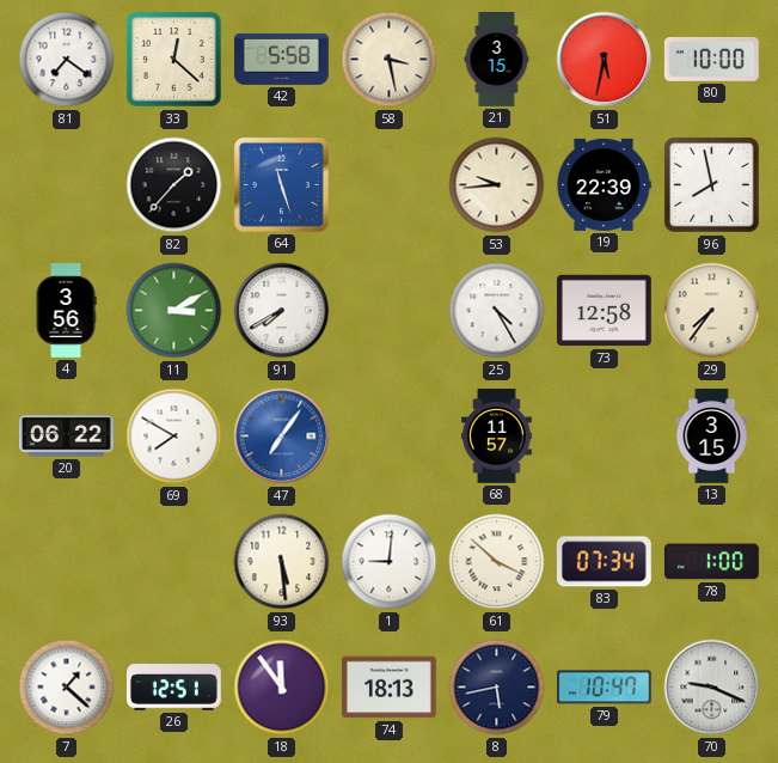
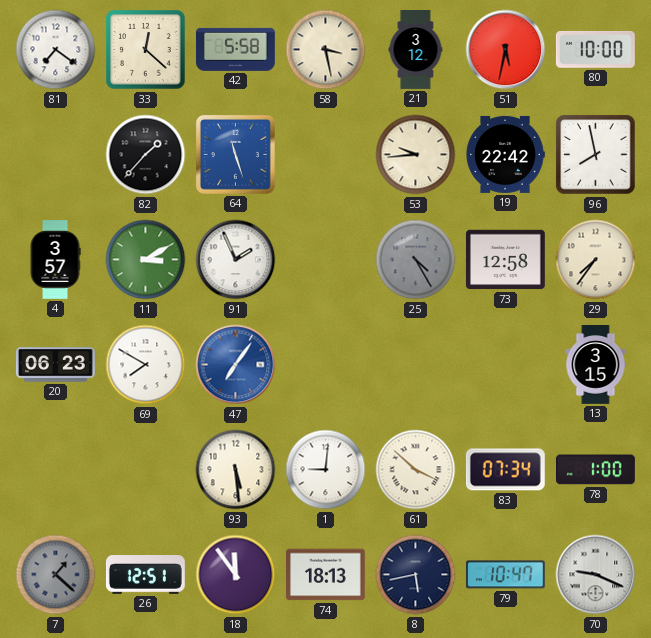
21: 3:15 -> 3:12
19: 22:39 -> 22:42
4: 3:56 -> 3:57
91: 7:40 -> 1:56
25 dial: white -> grey
20: 06:22 -> 06:23
68: 11:57 -> none
7 dial: white -> grey
